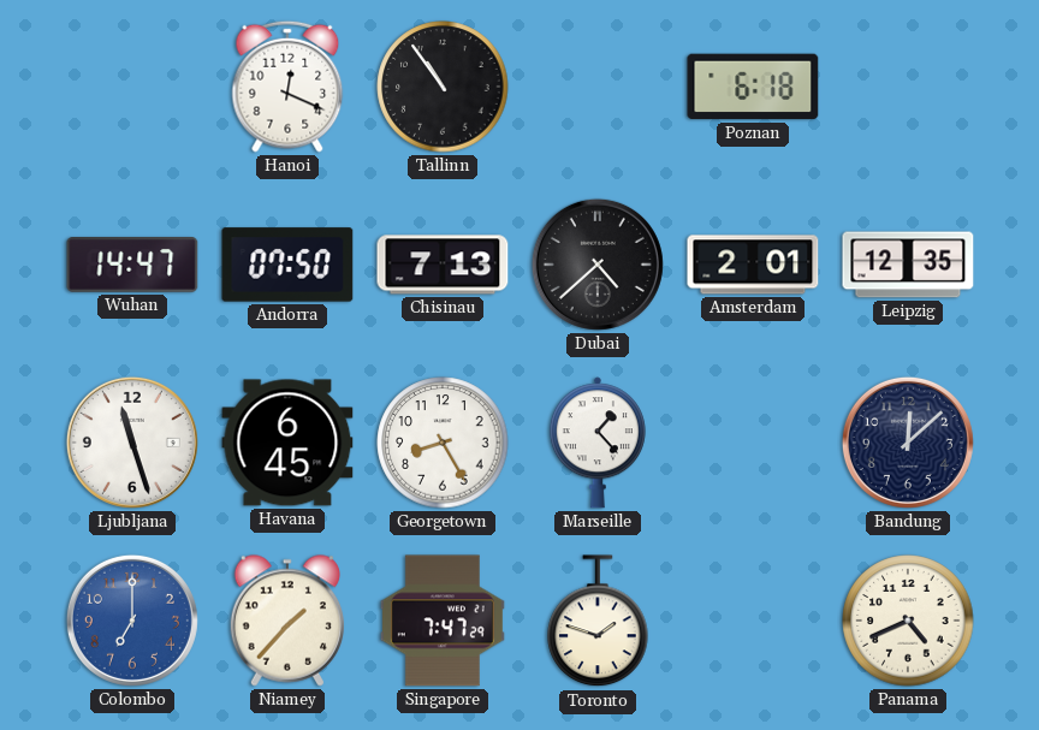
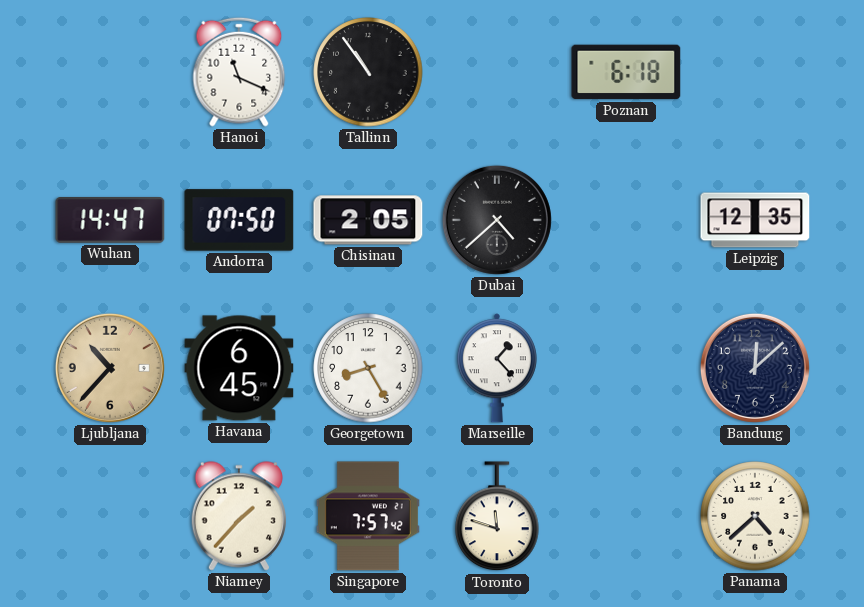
Hanoi: 12:19 -> 11:19
Chisinau: 7:13 -> 2:05
Amsterdam: 2:01 -> none
Ljubljana: 11:27 -> 10:37
Ljubljana dial: white -> champagne
Colombo: 7:00 -> none
Singapore: 7:47 -> 7:57
Toronto: 1:48 -> 11:48
Panama: 4:41 -> 4:38
